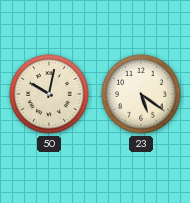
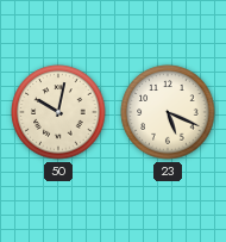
23: 5:21 -> 5:19
